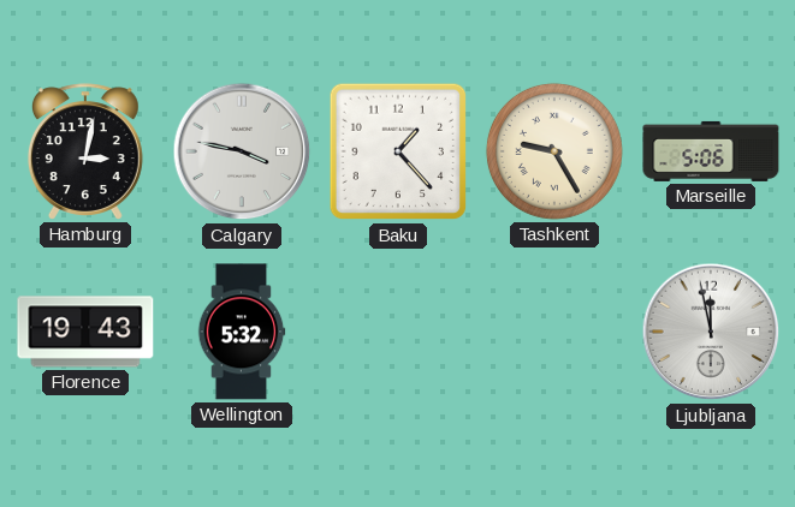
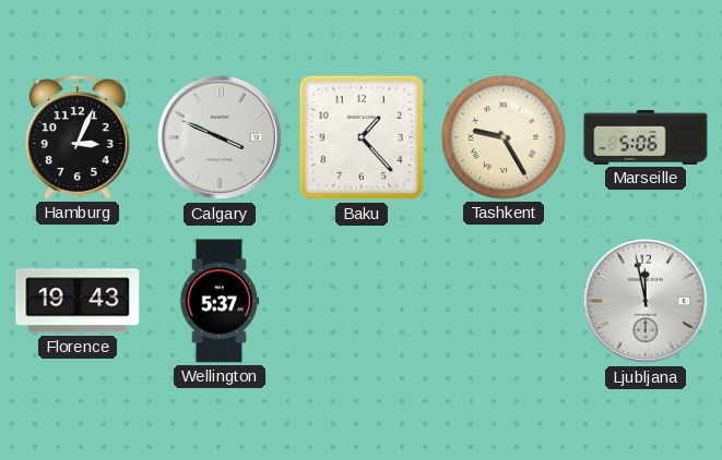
Hamburg: 3:02 -> 3:04
Calgary: 3:47 -> 3:49
Wellington: 5:32 -> 5:37
